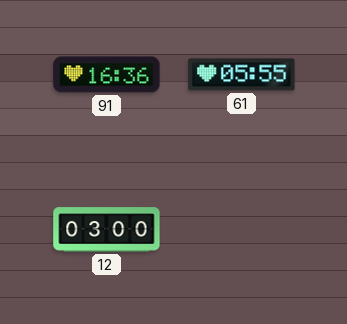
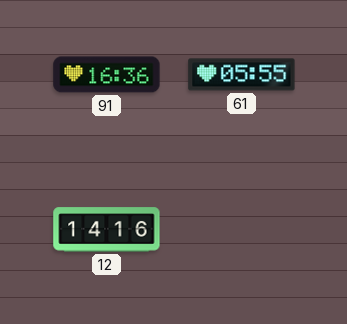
12: 03:00 -> 14:16
